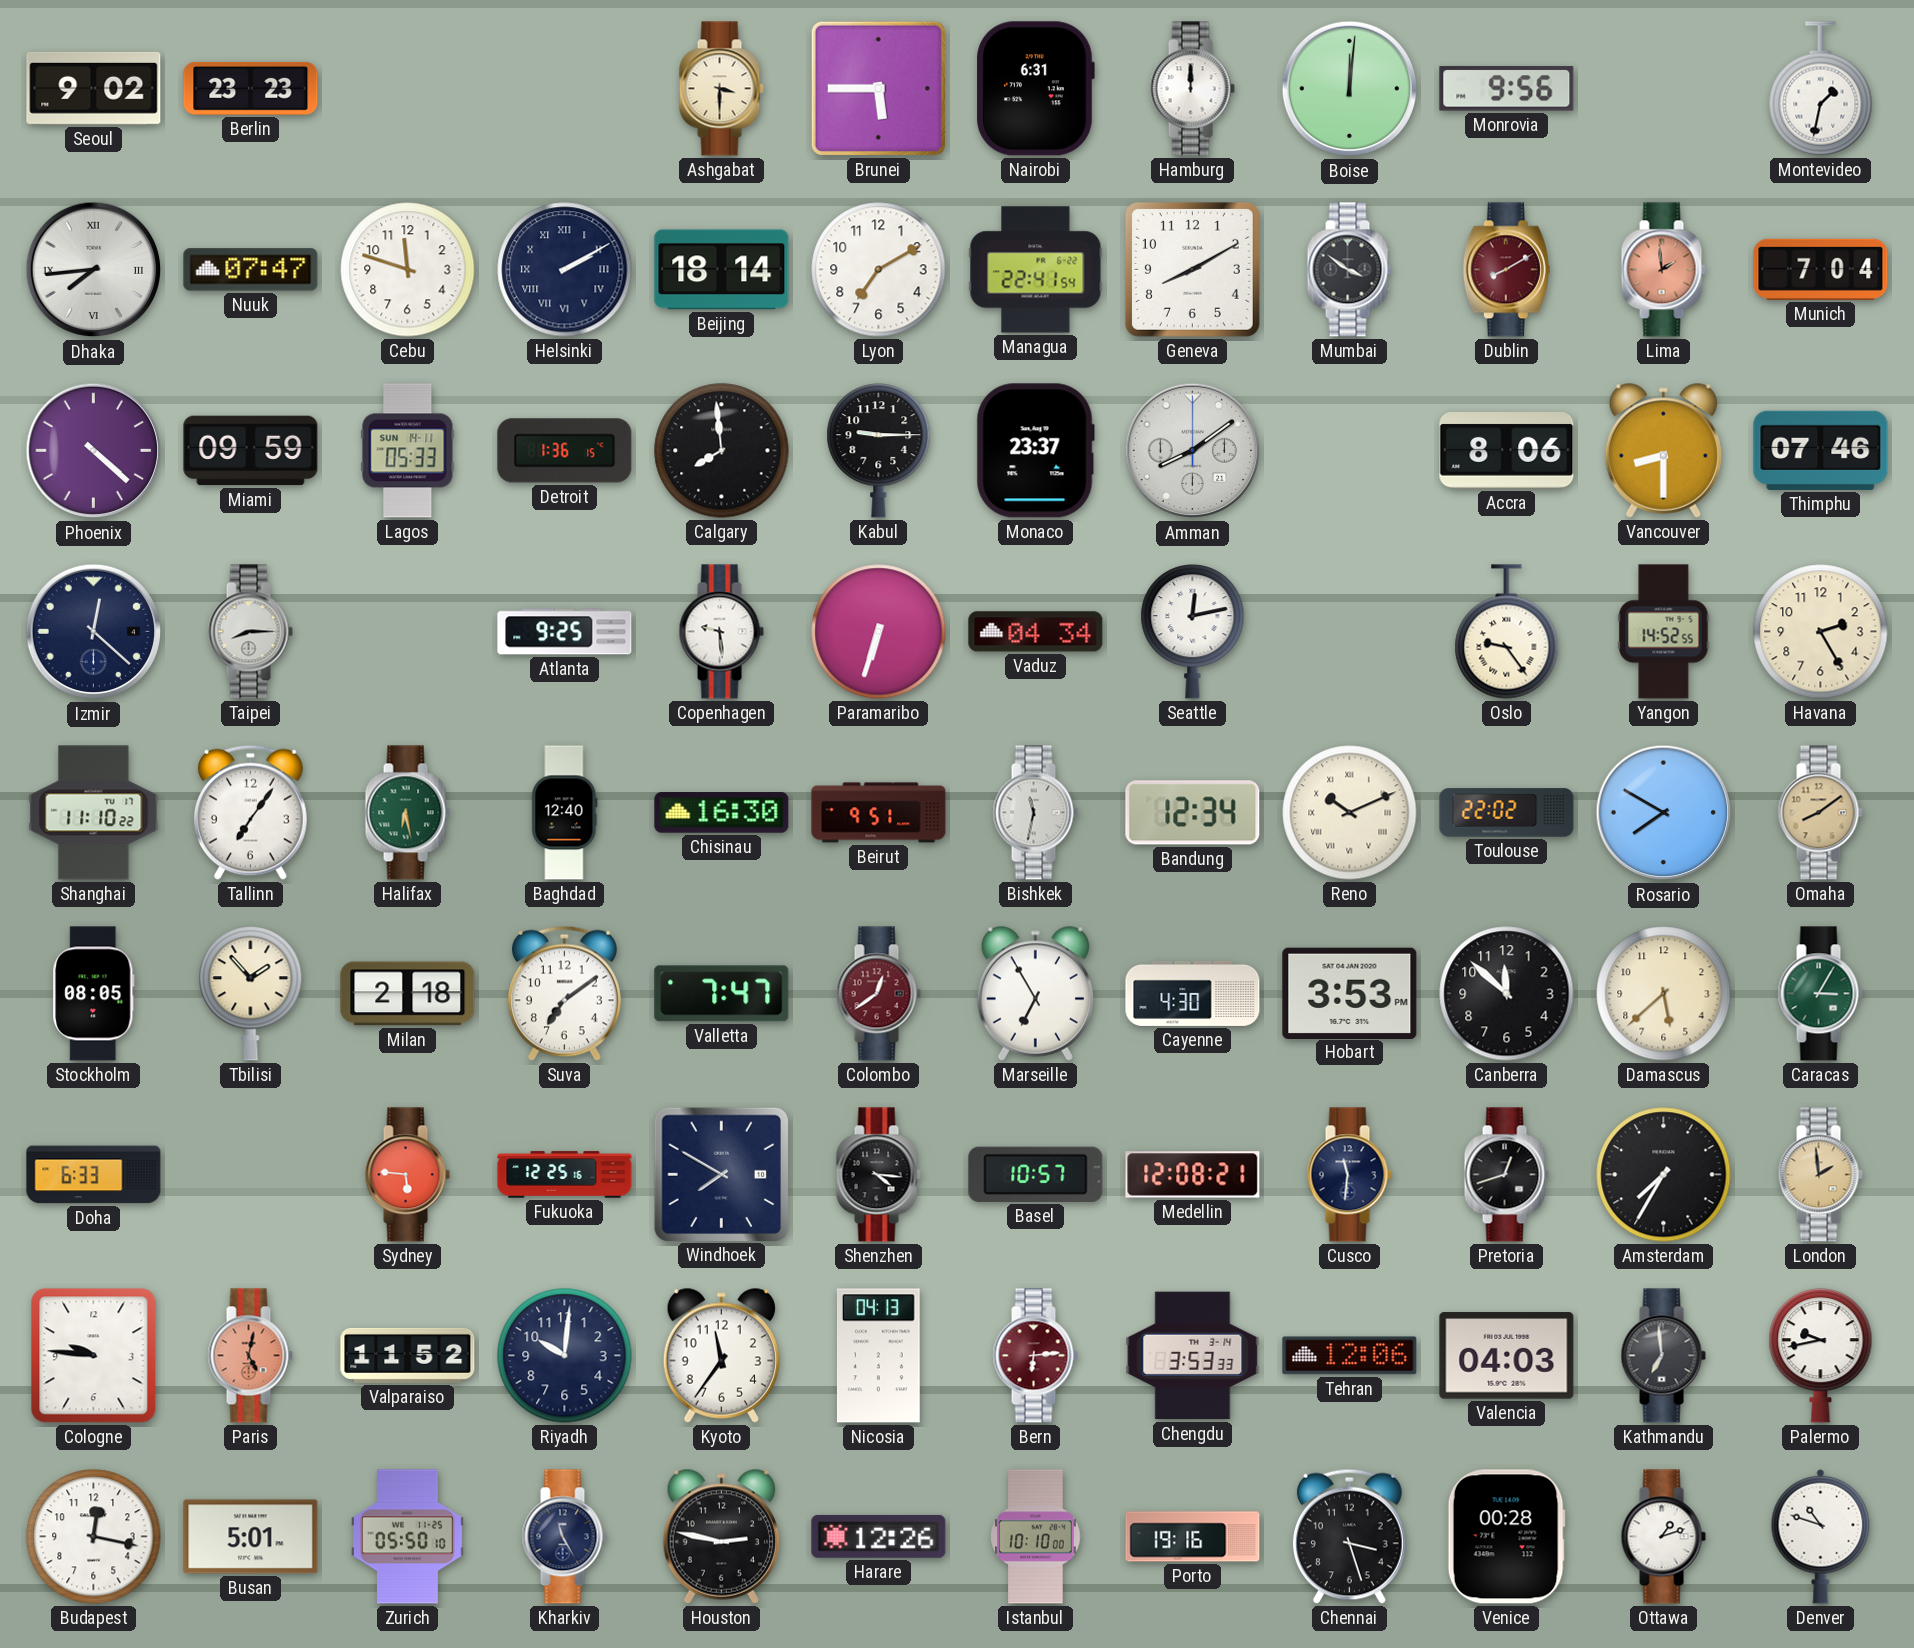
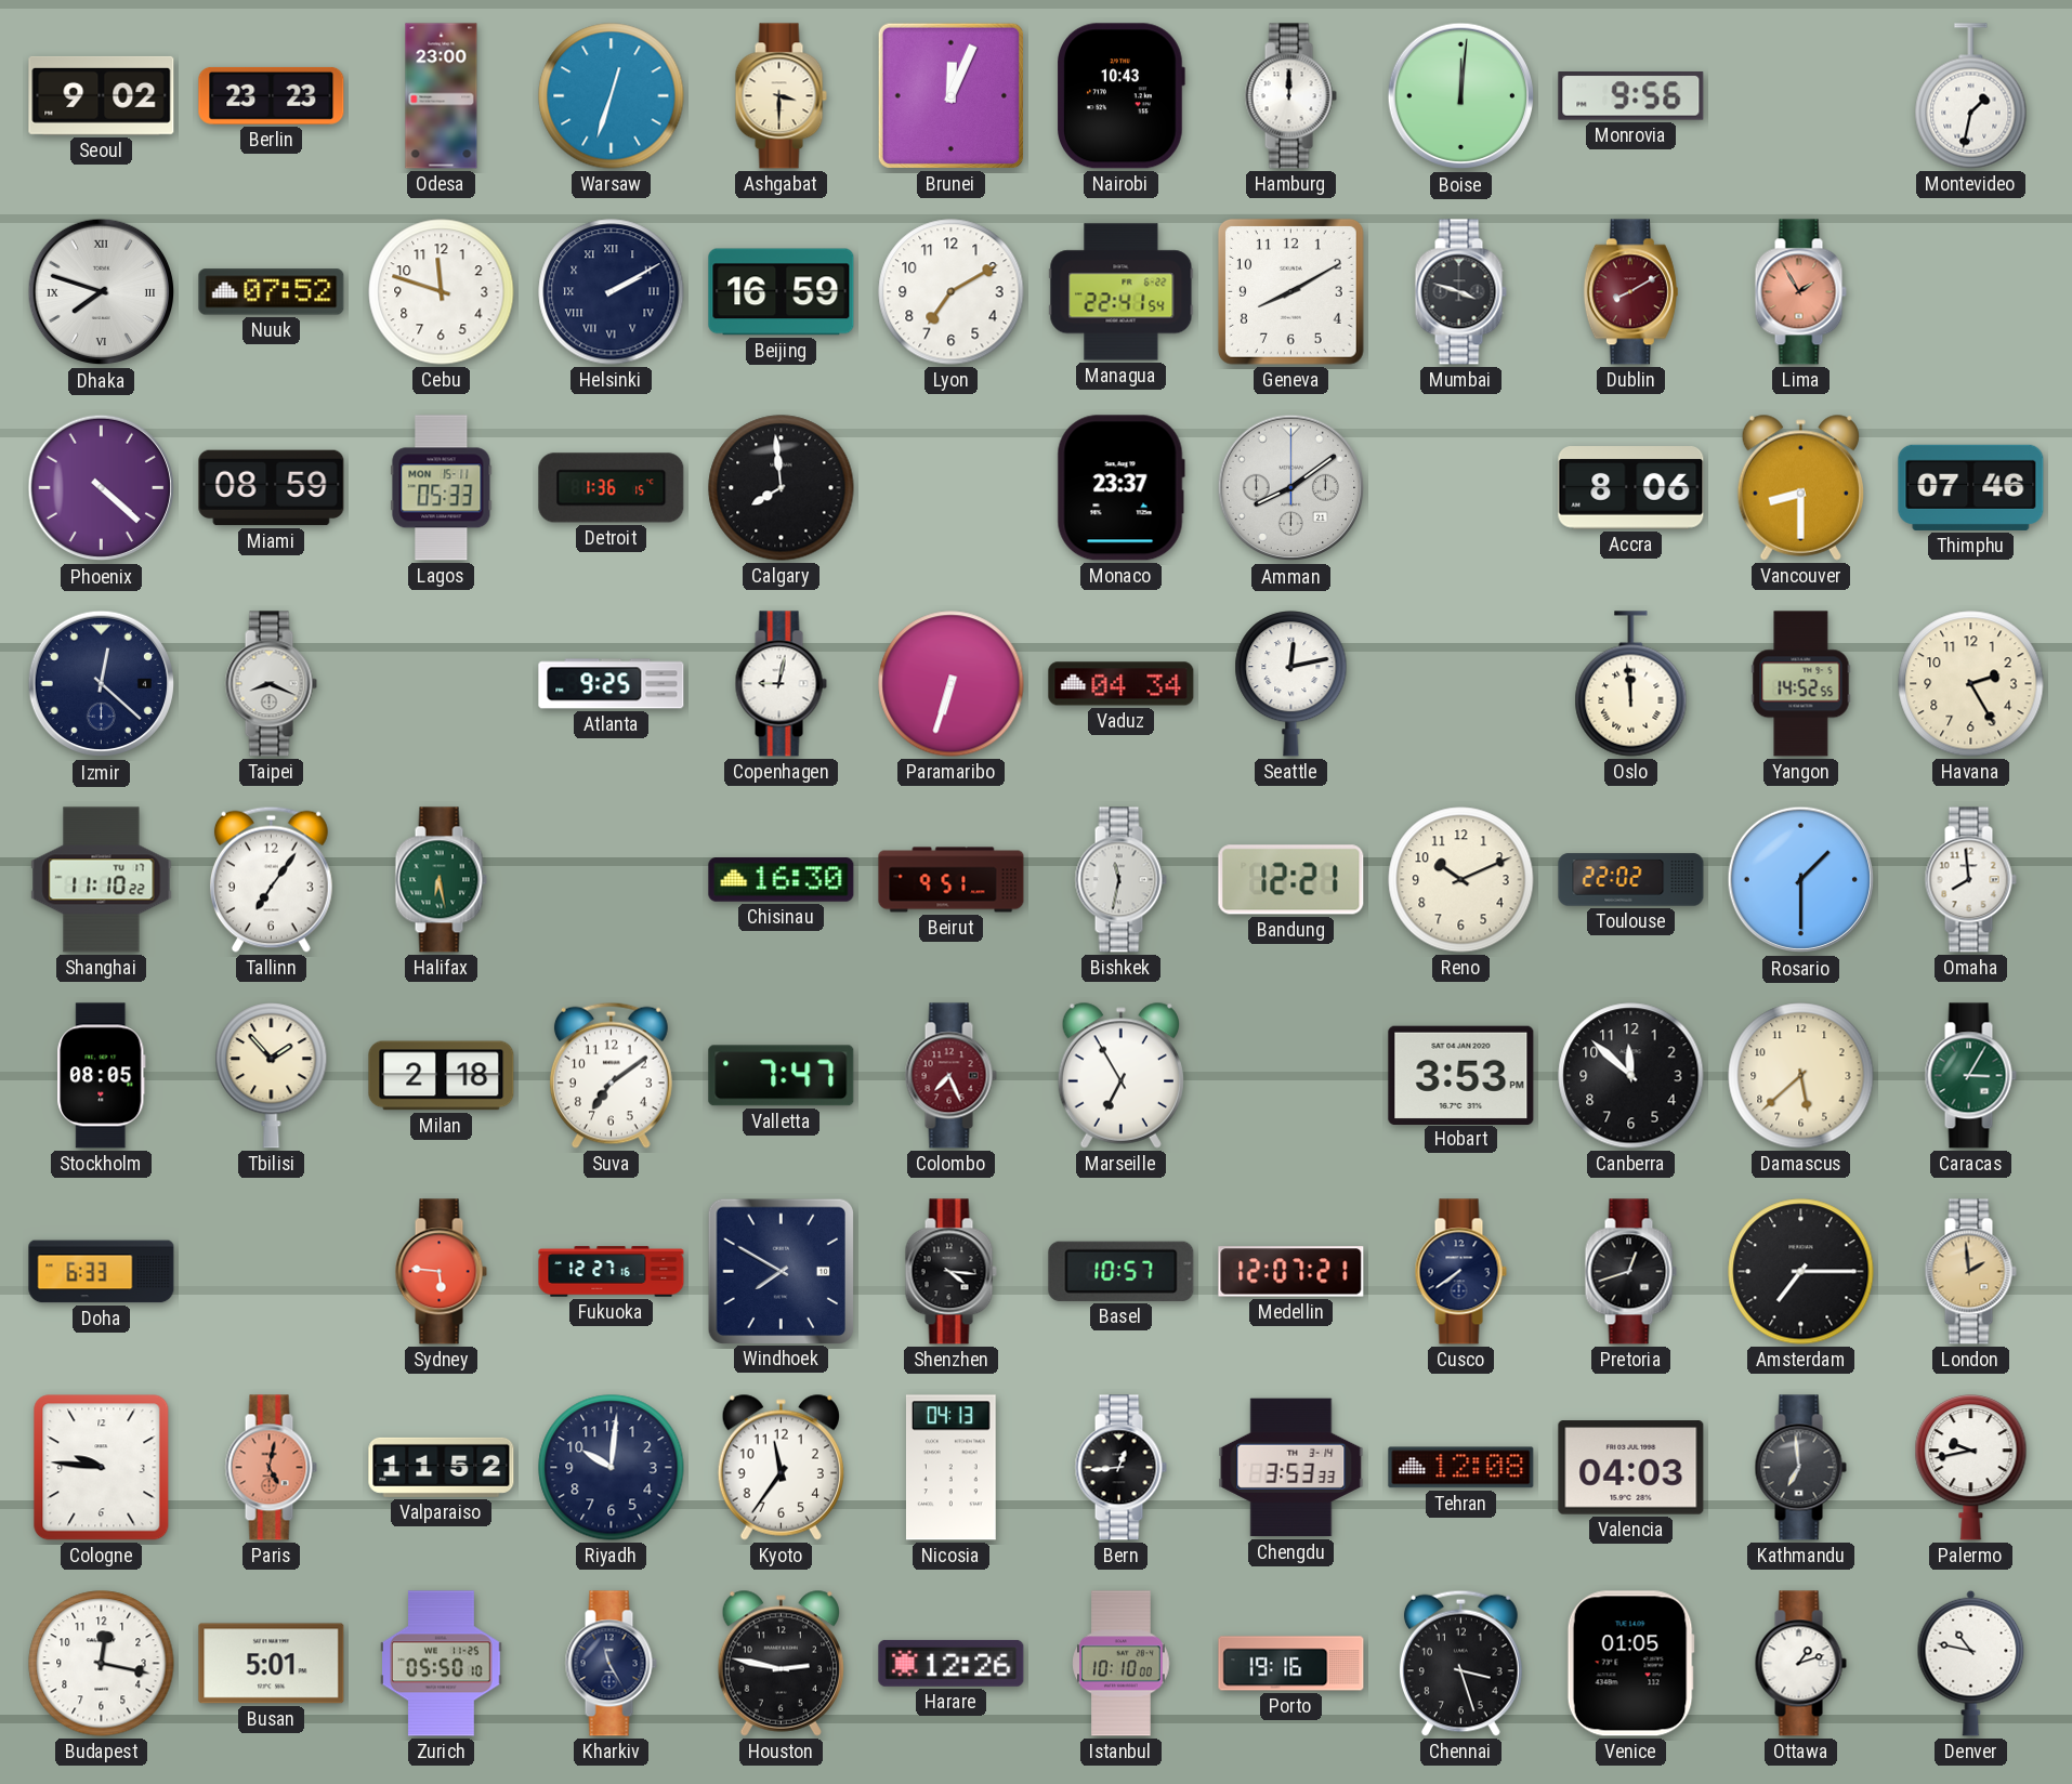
Odesa: none -> 23:00
Warsaw: none -> 12:33
Brunei: 5:45 -> 12:04
Nairobi: 6:31 -> 10:43
Dhaka: 7:44 -> 7:48
Nuuk: 07:47 -> 07:52
Beijing: 18:14 -> 16:59
Mumbai: 3:51 -> 3:48
Lima: 1:59 -> 1:55
Munich: 7:04 -> none
Miami: 09:59 -> 08:59
Lagos date: SUN 14-11 -> MON 15-11
Kabul: 9:15 -> none
Taipei: 8:15 -> 8:19
Copenhagen: 9:29 -> 9:02
Oslo: 9:24 -> 11:59
Baghdad: 12:40 -> none
Bandung: 12:34 -> 12:21
Reno numerals: Roman -> Arabic
Rosario: 7:50 -> 1:30
Omaha: 8:09 -> 7:59
Omaha dial: champagne -> white
Colombo: 12:39 -> 7:26
Cayenne: 4:30 -> none
Fukuoka: 12:25 -> 12:27
Medellin: 12:08 -> 12:07
Cusco: 11:31 -> 7:39
Amsterdam: 7:35 -> 7:15
Bern: 6:14 -> 12:44
Bern dial: burgundy -> black
Tehran: 12:06 -> 12:08
Venice: 00:28 -> 01:05
Denver: 10:48 -> 10:47
